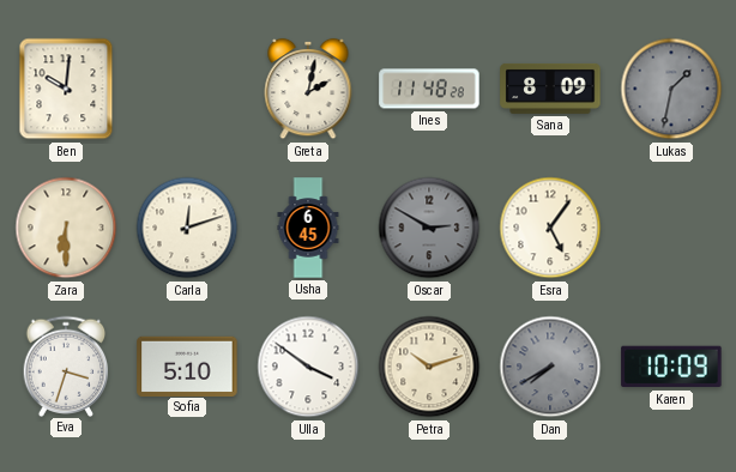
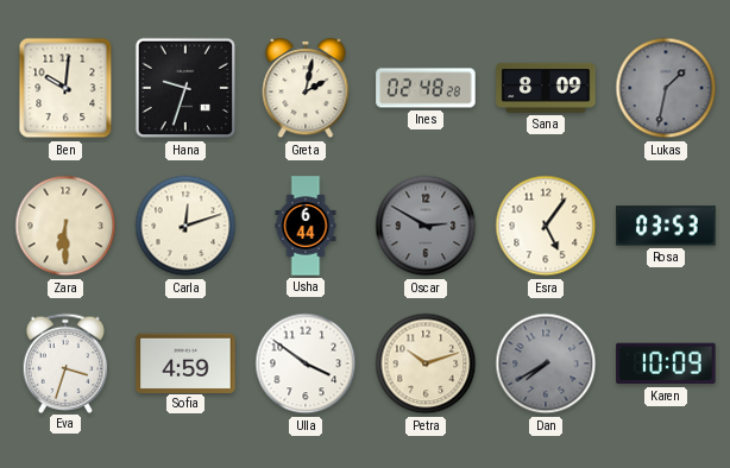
Hana: none -> 9:33
Ines: 11:48 -> 02:48
Usha: 6:45 -> 6:44
Rosa: none -> 03:53
Sofia: 5:10 -> 4:59
